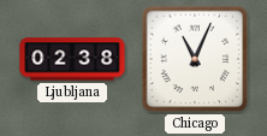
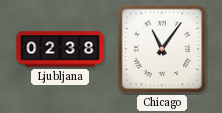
Chicago: 11:04 -> 11:06
